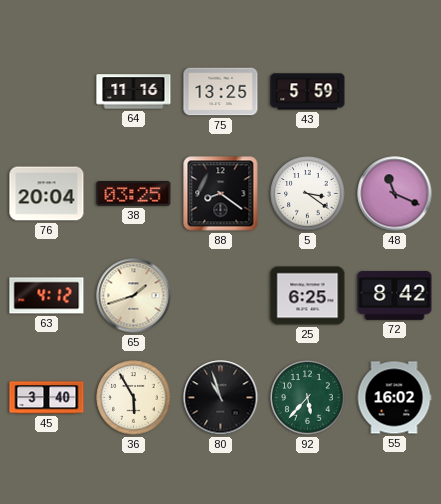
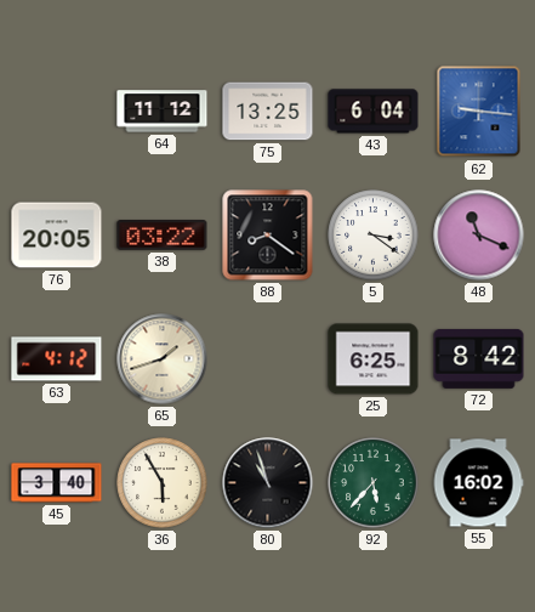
64: 11:16 -> 11:12
43: 5:59 -> 6:04
62: none -> 9:16
76: 20:04 -> 20:05
38: 03:25 -> 03:22
